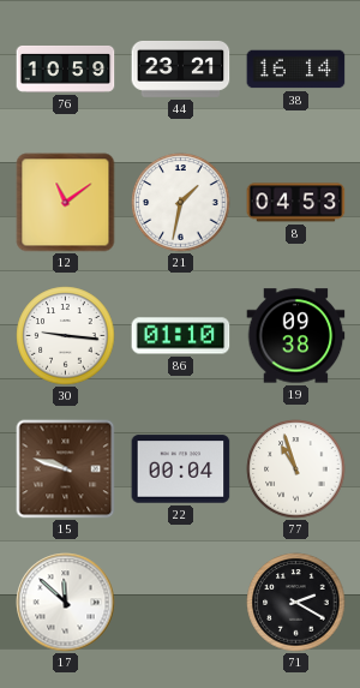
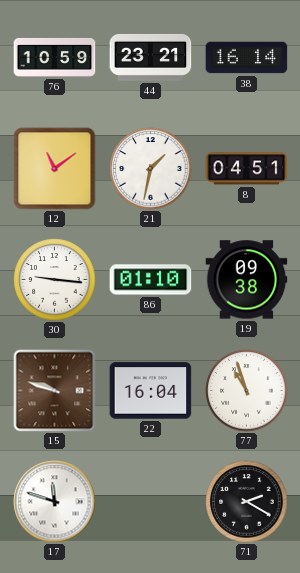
8: 04:53 -> 04:51
22: 00:04 -> 16:04
17: 11:52 -> 11:48
